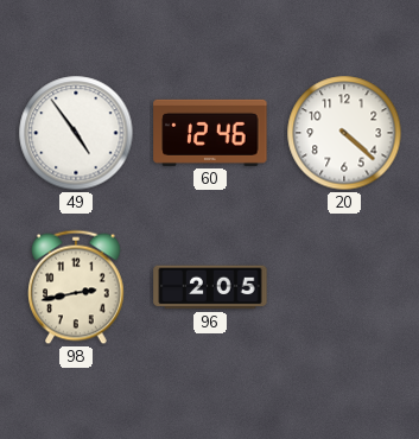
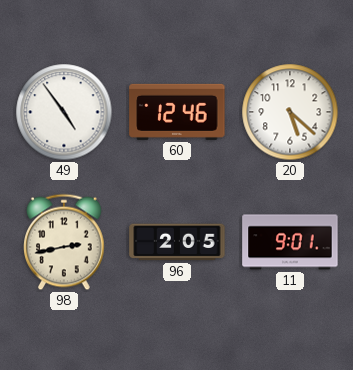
20: 4:22 -> 5:22
11: none -> 9:01
